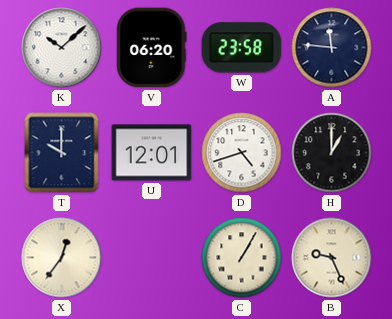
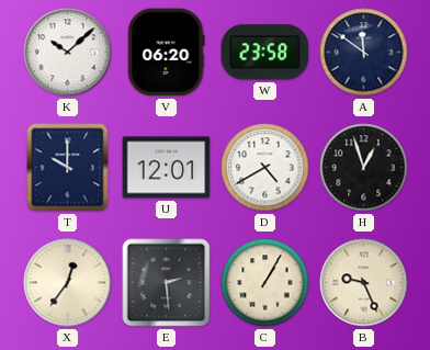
A: 11:46 -> 11:51
D: 4:42 -> 4:40
H: 1:00 -> 12:57
E: none -> 2:29
